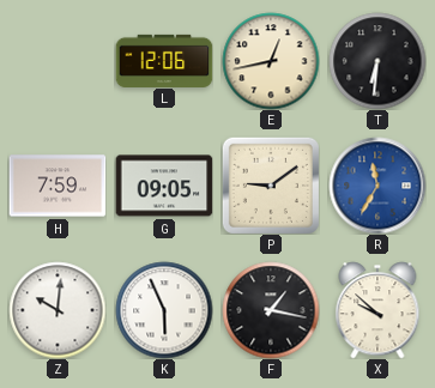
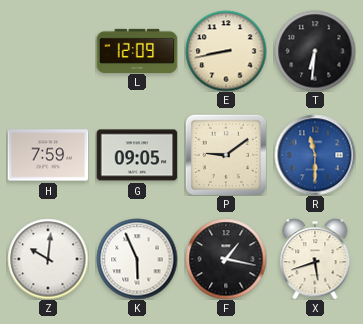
L: 12:06 -> 12:09
E: 12:43 -> 8:43
R: 11:35 -> 11:30
X: 9:52 -> 5:42
